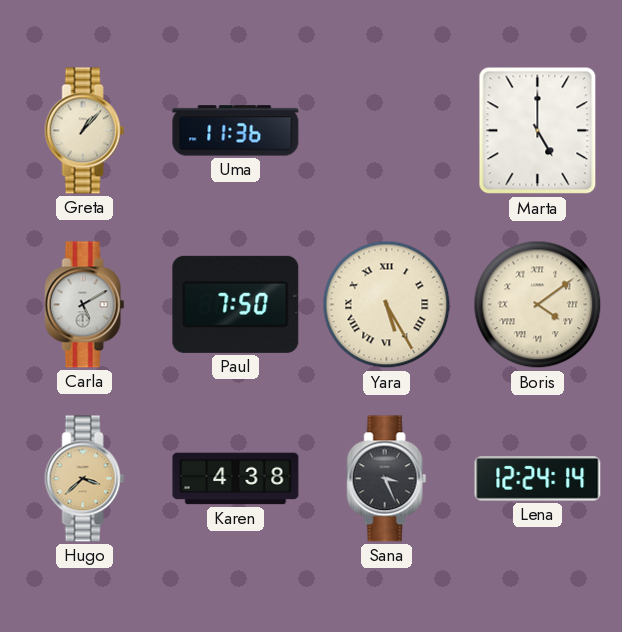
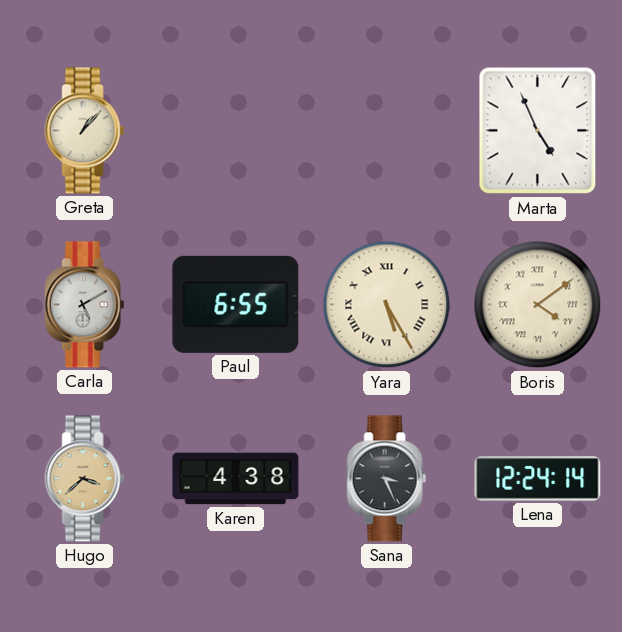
Uma: 11:36 -> none
Marta: 5:00 -> 4:56
Paul: 7:50 -> 6:55
